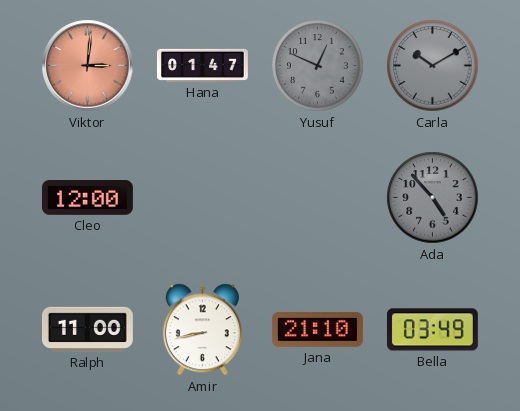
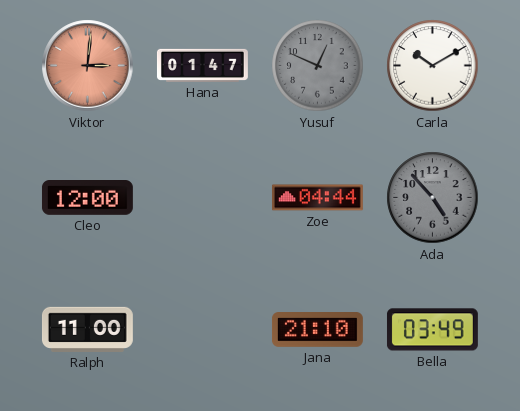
Carla dial: grey -> white
Zoe: none -> 04:44
Amir: 8:43 -> none
